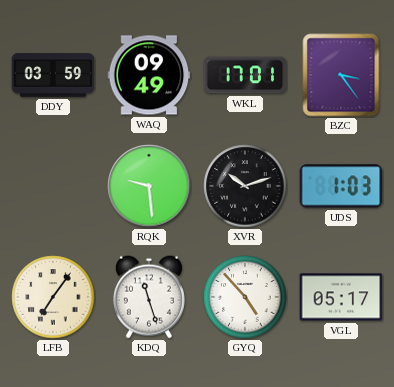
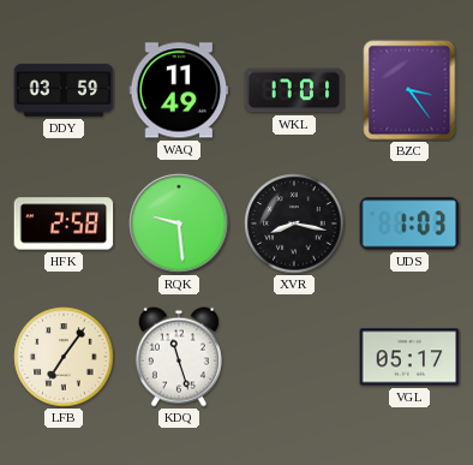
WAQ: 09:49 -> 11:49
HFK: none -> 2:58
XVR: 10:12 -> 8:17
GYQ: 4:53 -> none
